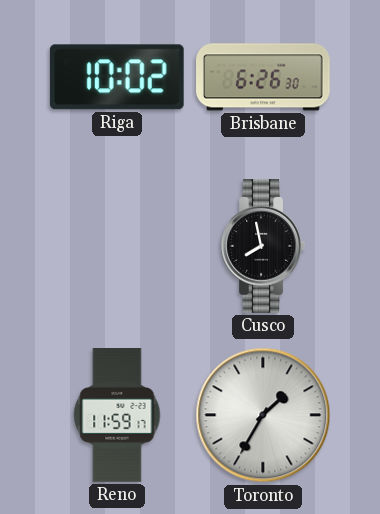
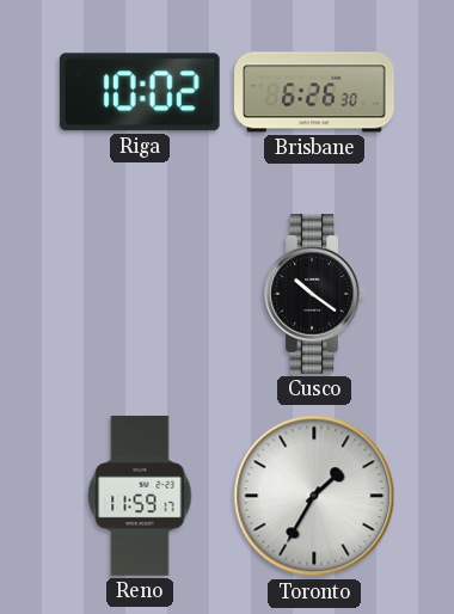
Cusco: 7:58 -> 10:21
